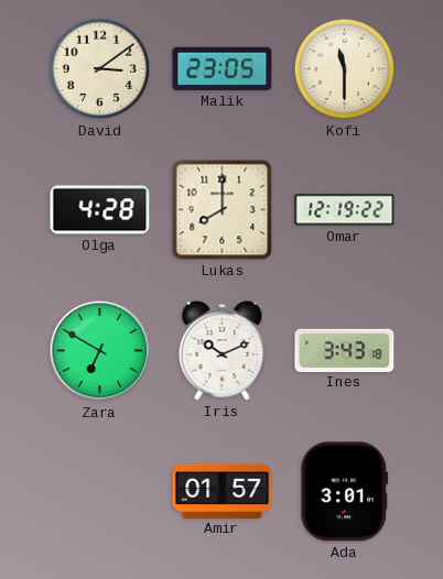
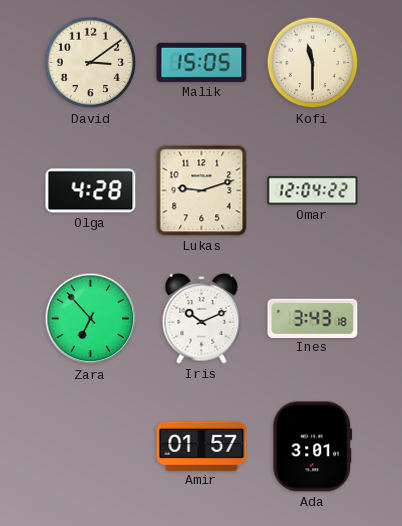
Malik: 23:05 -> 15:05
Lukas: 8:00 -> 9:12
Omar: 12:19 -> 12:04
Zara: 6:50 -> 6:53
